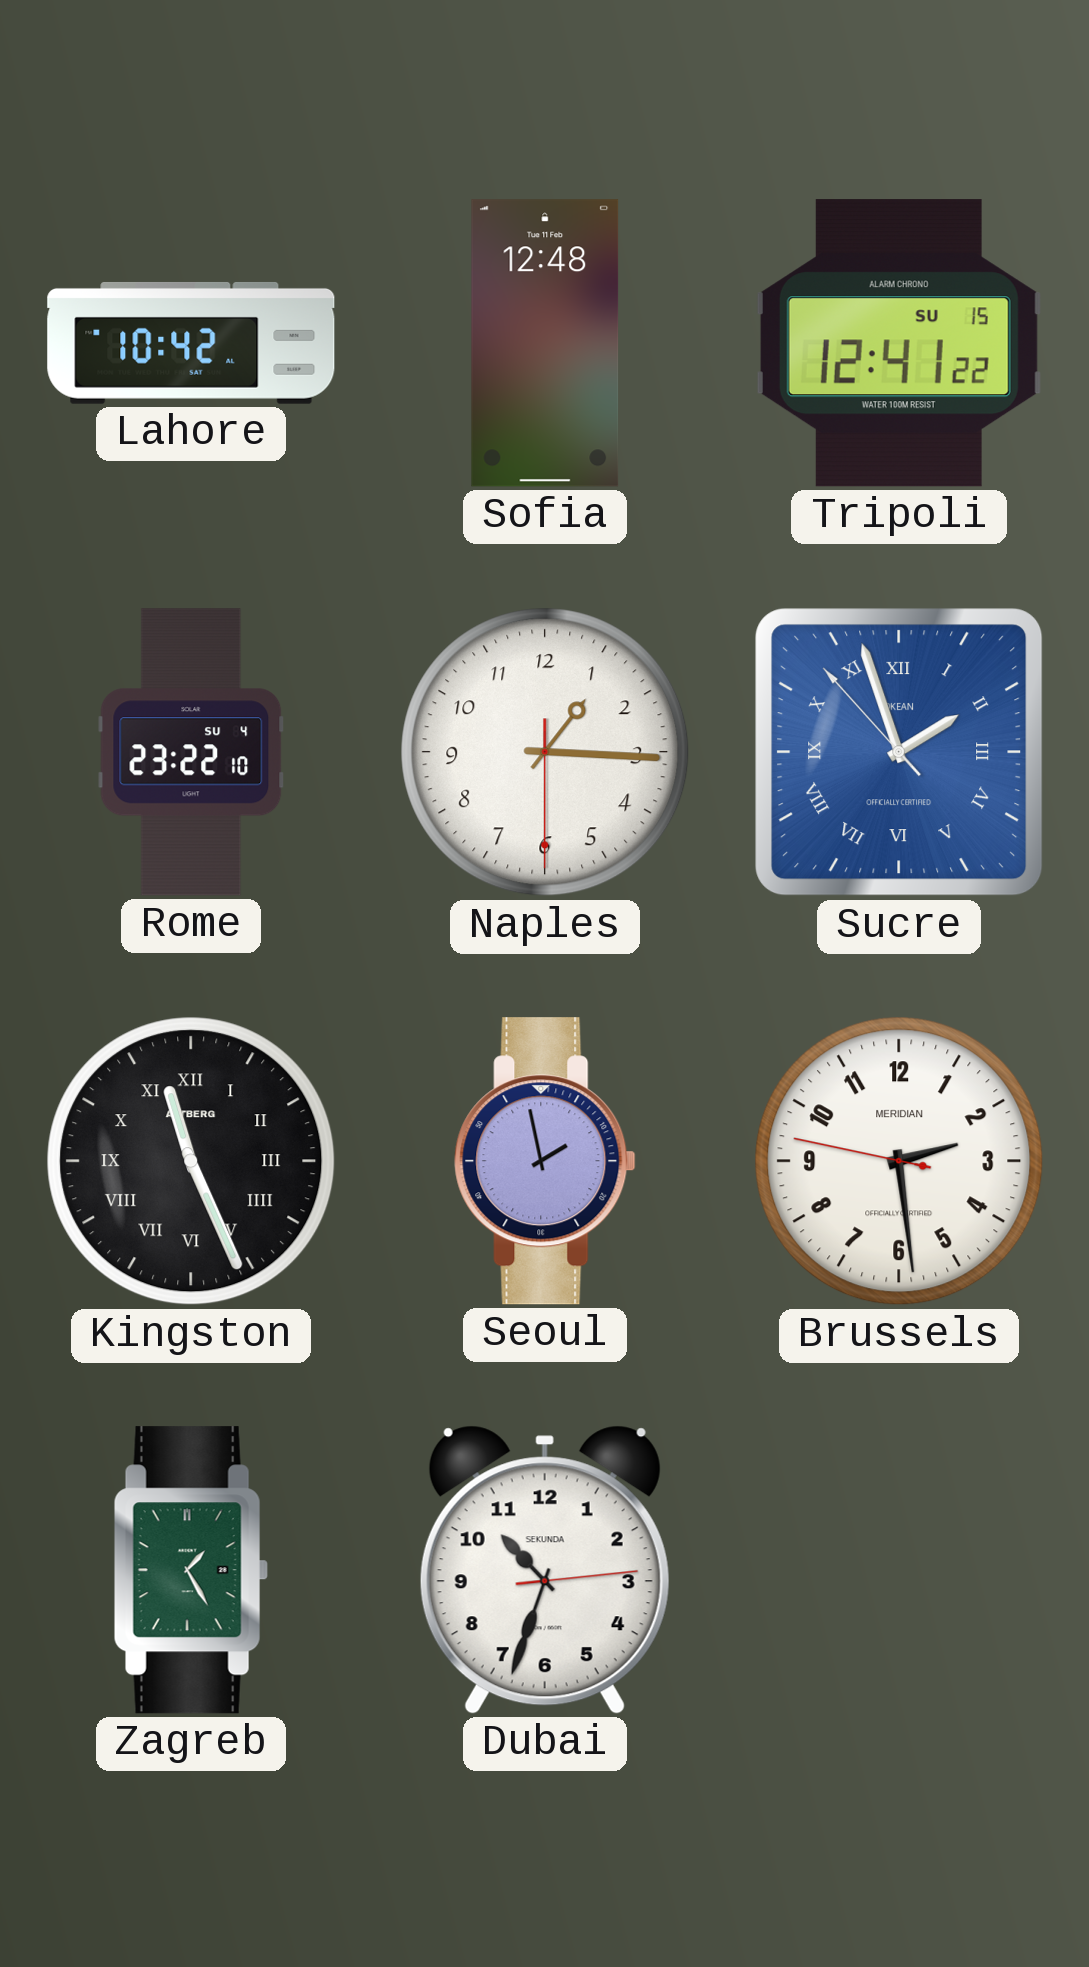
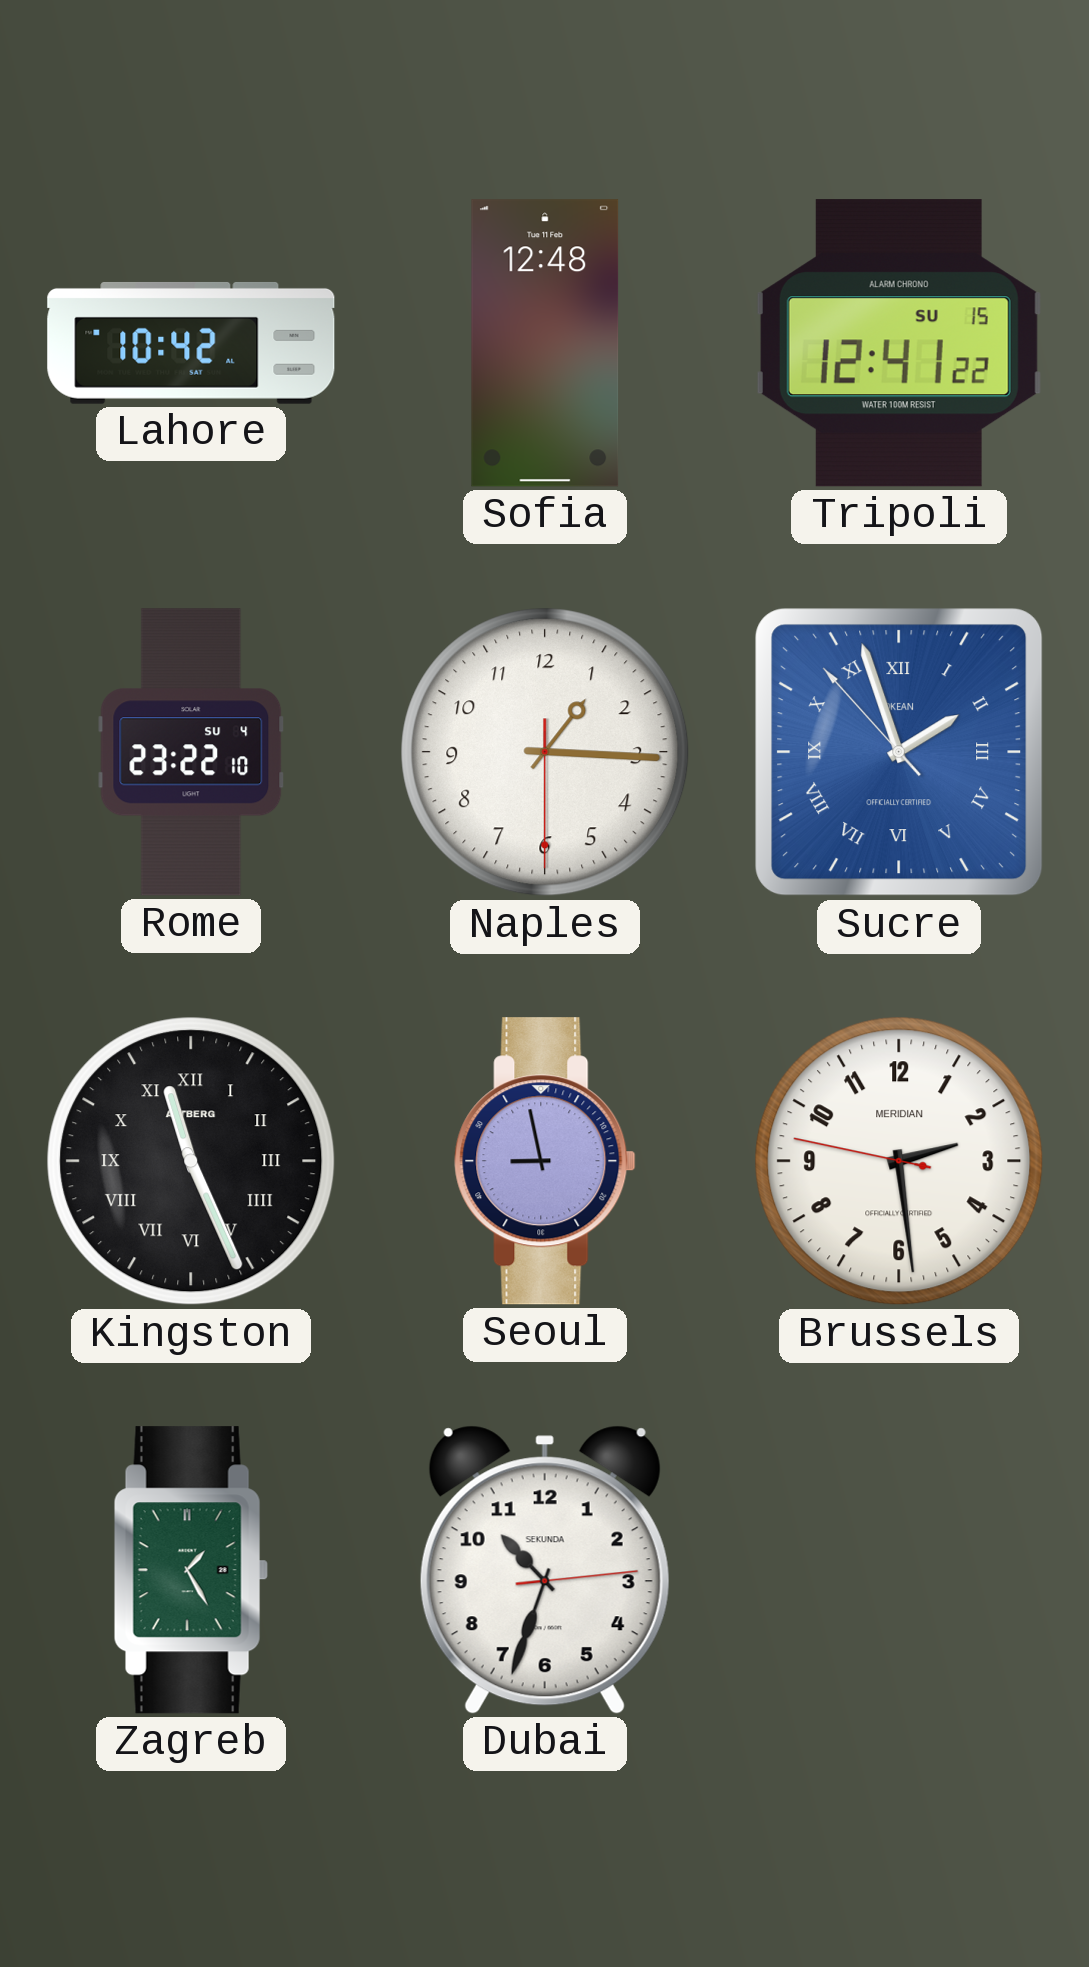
Seoul: 1:58 -> 8:58
